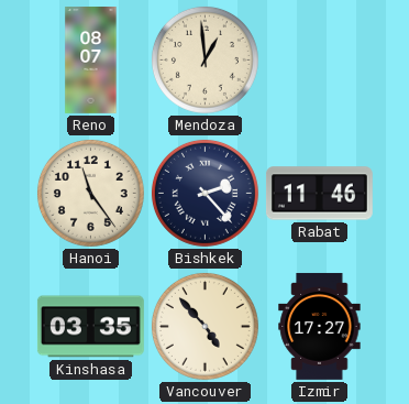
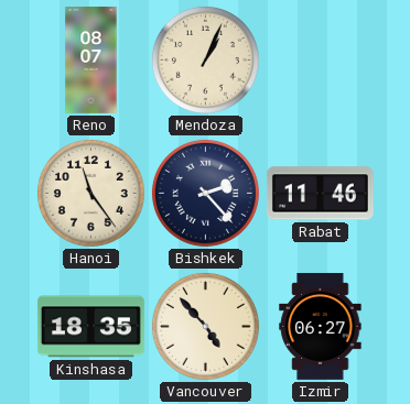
Mendoza: 12:59 -> 1:04
Kinshasa: 03:35 -> 18:35
Izmir: 17:27 -> 06:27
